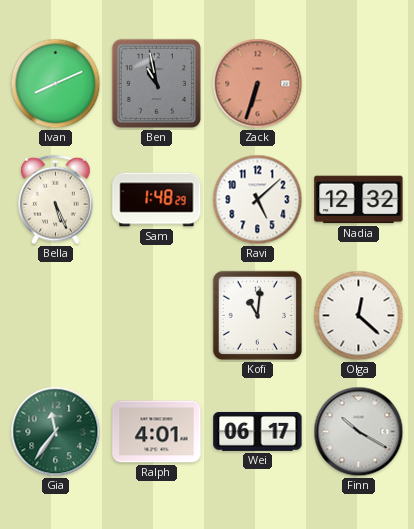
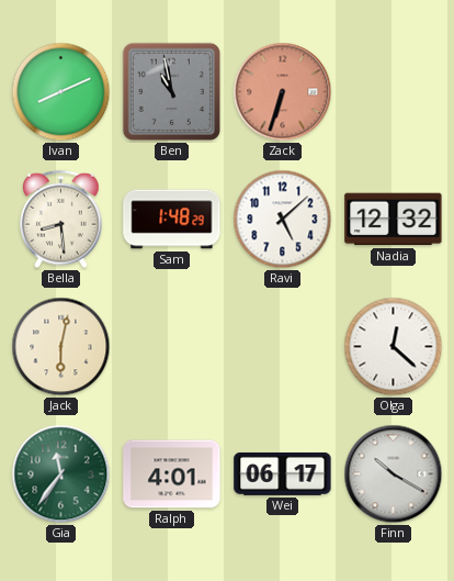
Bella: 5:26 -> 8:29
Jack: none -> 6:02
Kofi: 11:01 -> none
